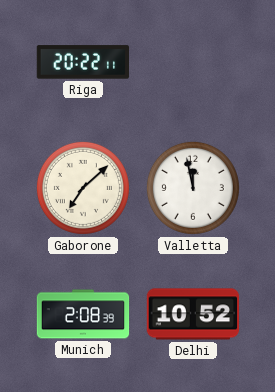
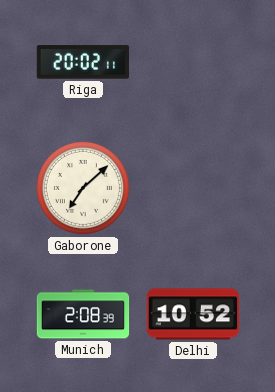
Riga: 20:22 -> 20:02
Valletta: 11:58 -> none
